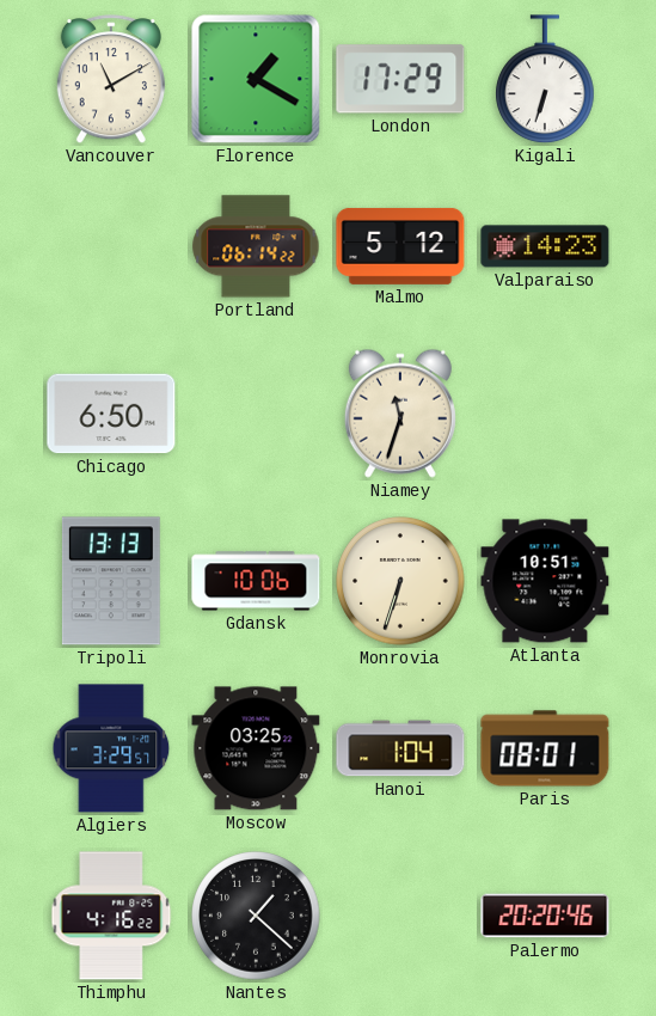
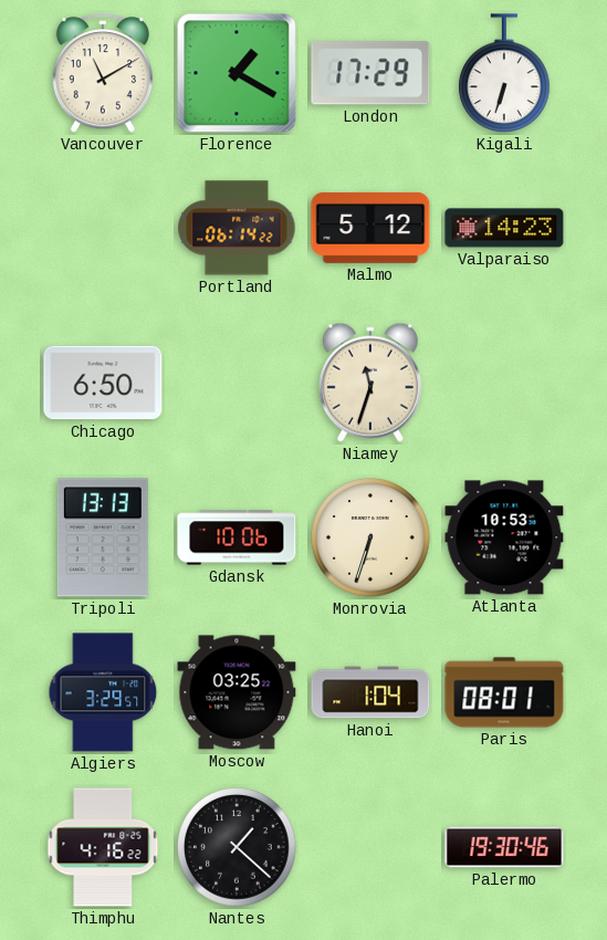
Atlanta: 10:51 -> 10:53
Palermo: 20:20 -> 19:30
